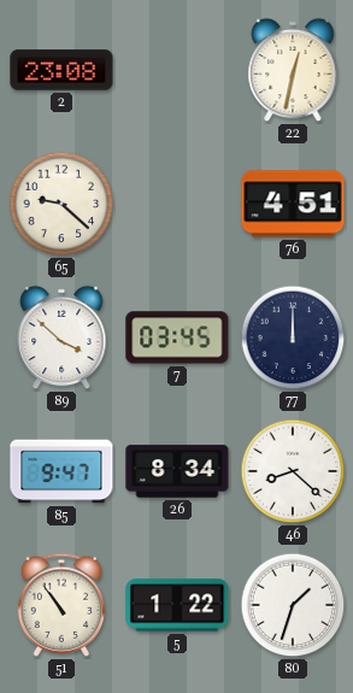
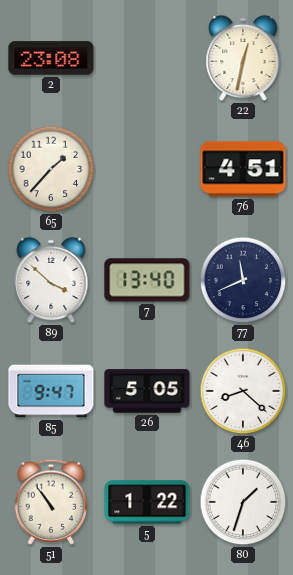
65: 9:22 -> 1:37
7: 03:45 -> 13:40
77: 12:00 -> 11:41
26: 8:34 -> 5:05
